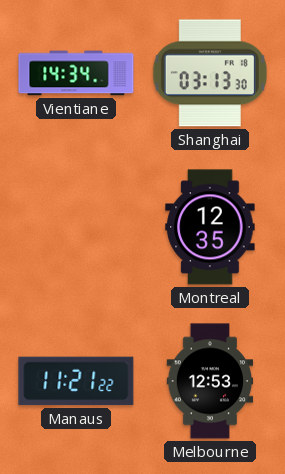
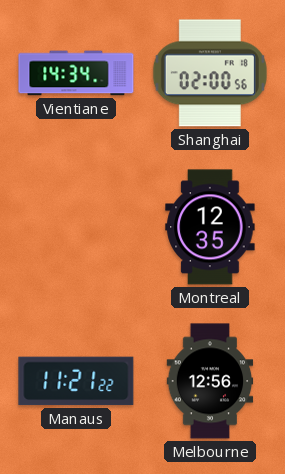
Shanghai: 03:13 -> 02:00
Melbourne: 12:53 -> 12:56
